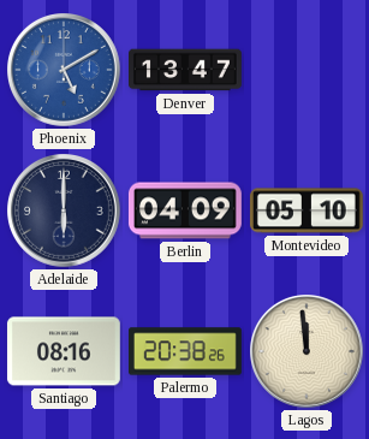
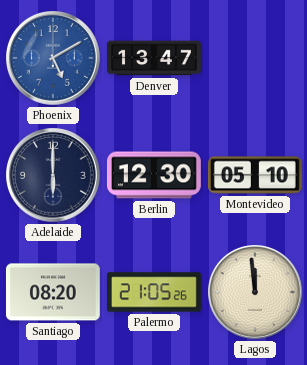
Berlin: 04:09 -> 12:30
Santiago: 08:16 -> 08:20
Palermo: 20:38 -> 21:05
